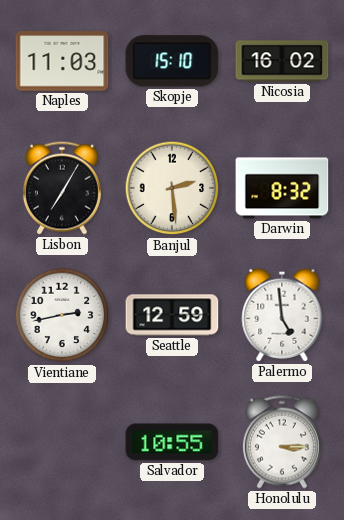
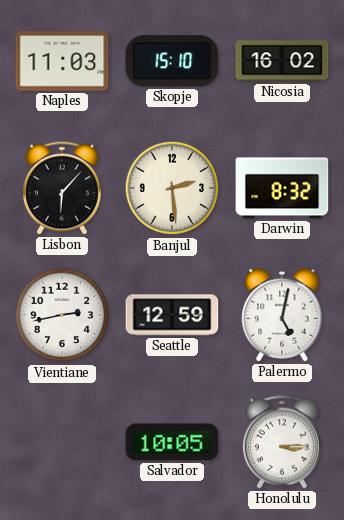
Lisbon: 7:05 -> 6:07
Palermo: 4:59 -> 5:02
Salvador: 10:55 -> 10:05
